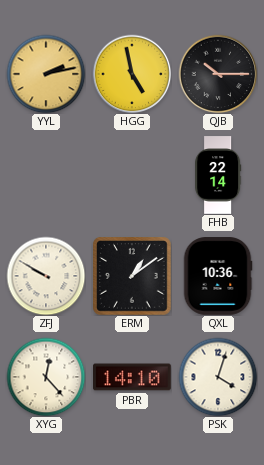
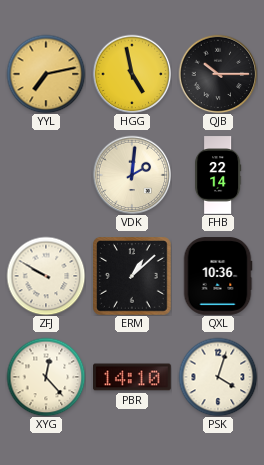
YYL: 2:13 -> 7:13
VDK: none -> 2:01
ERM: 1:09 -> 1:08
